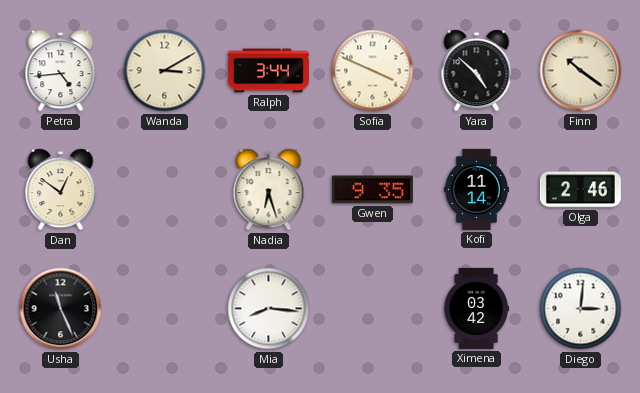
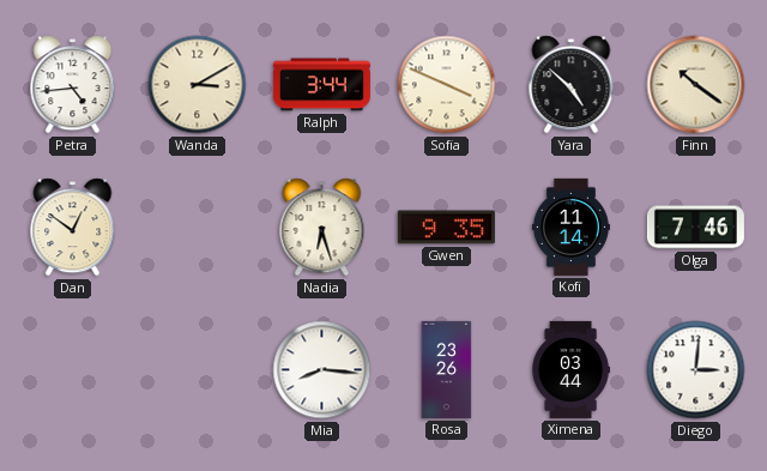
Olga: 2:46 -> 7:46
Usha: 11:26 -> none
Rosa: none -> 23:26
Ximena: 03:42 -> 03:44
